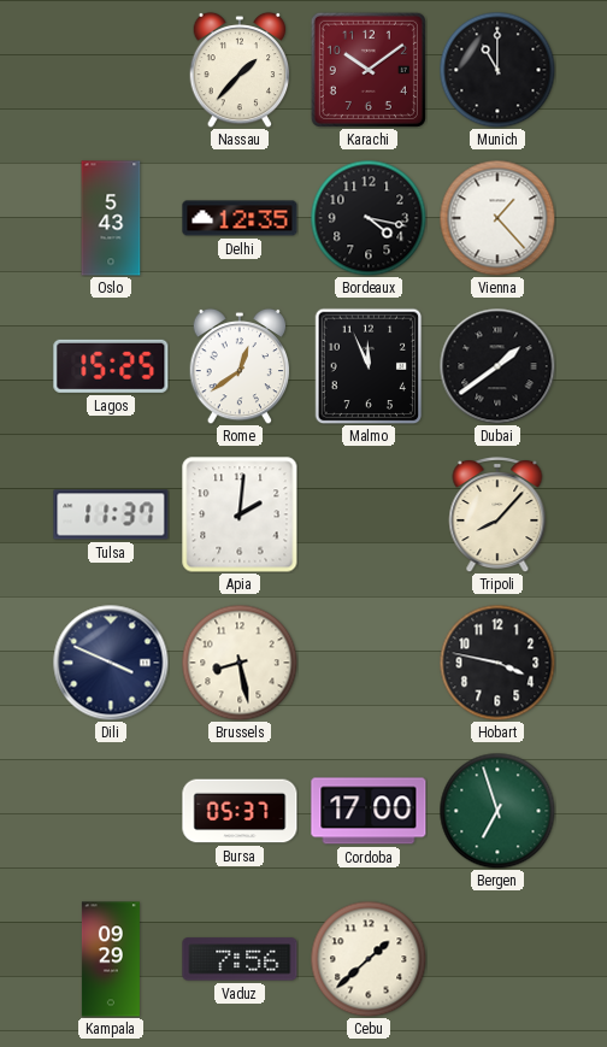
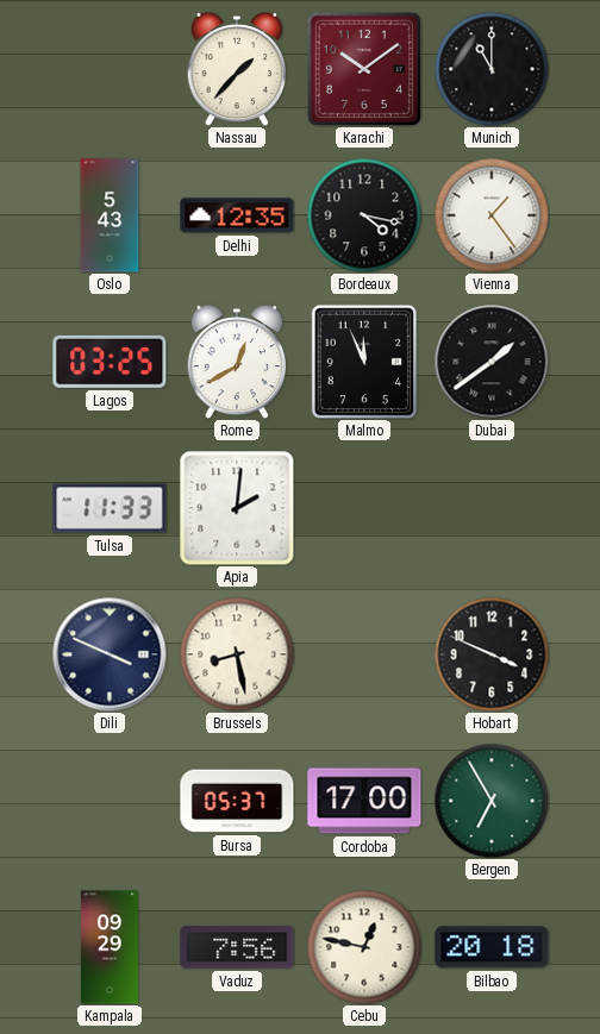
Vienna: 1:23 -> 1:24
Lagos: 15:25 -> 03:25
Rome: 12:39 -> 12:40
Tulsa: 11:37 -> 11:33
Tripoli: 8:07 -> none
Hobart: 3:47 -> 3:49
Bergen: 6:57 -> 6:55
Cebu: 1:38 -> 12:47
Bilbao: none -> 20:18
